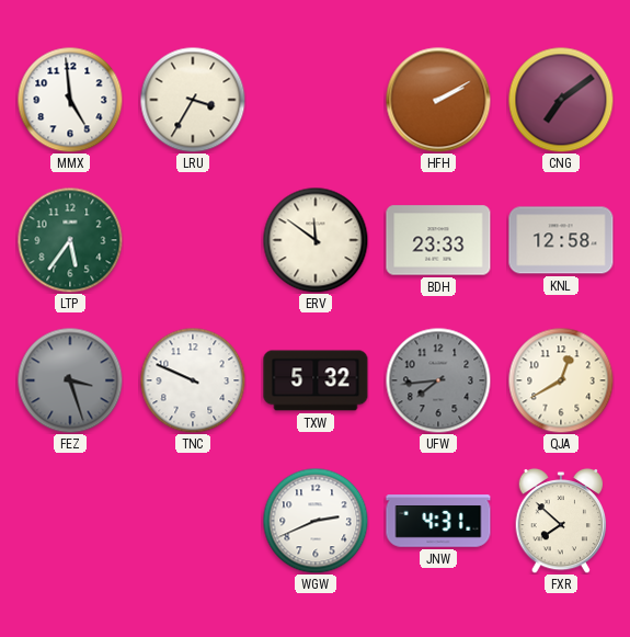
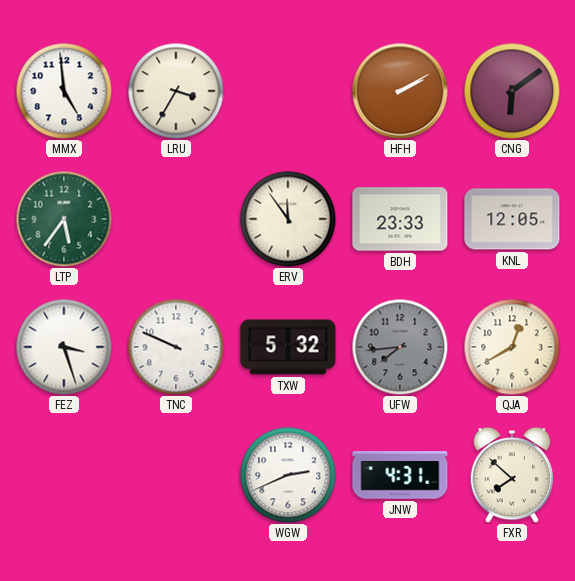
CNG: 7:09 -> 6:09
ERV: 11:51 -> 11:54
KNL: 12:58 -> 12:05
FEZ dial: grey -> white
